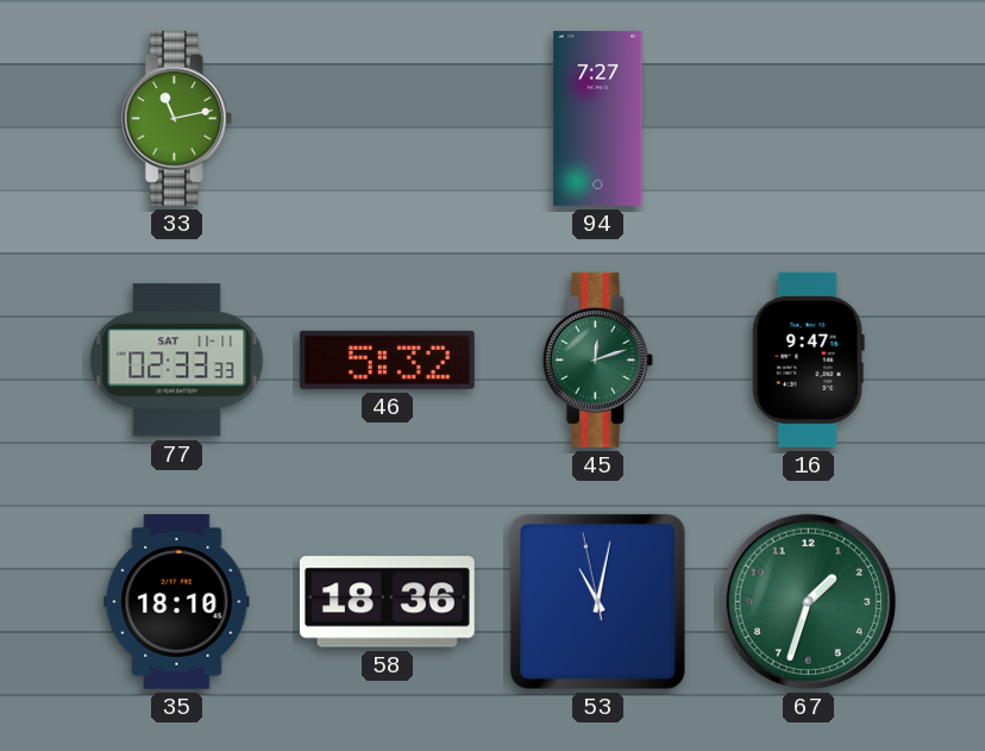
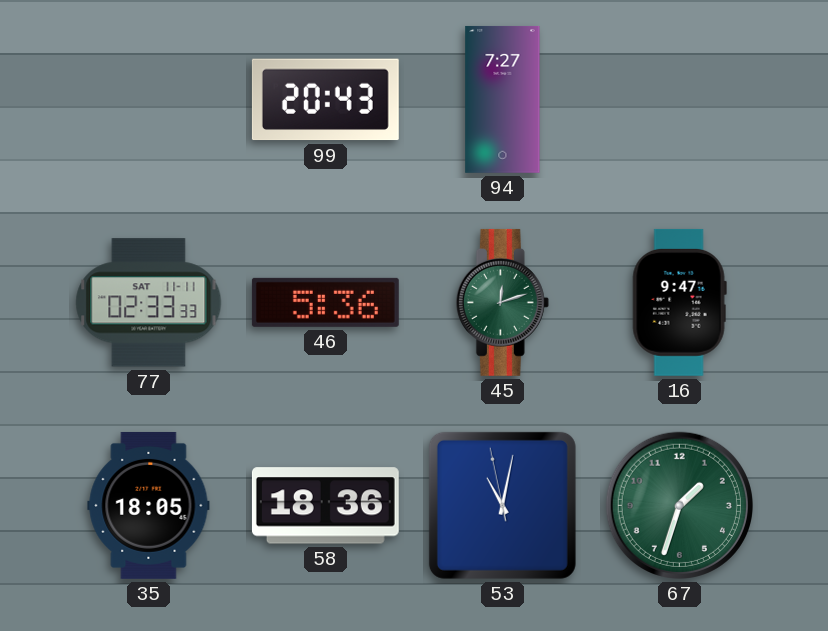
33: 11:13 -> none
99: none -> 20:43
46: 5:32 -> 5:36
35: 18:10 -> 18:05
